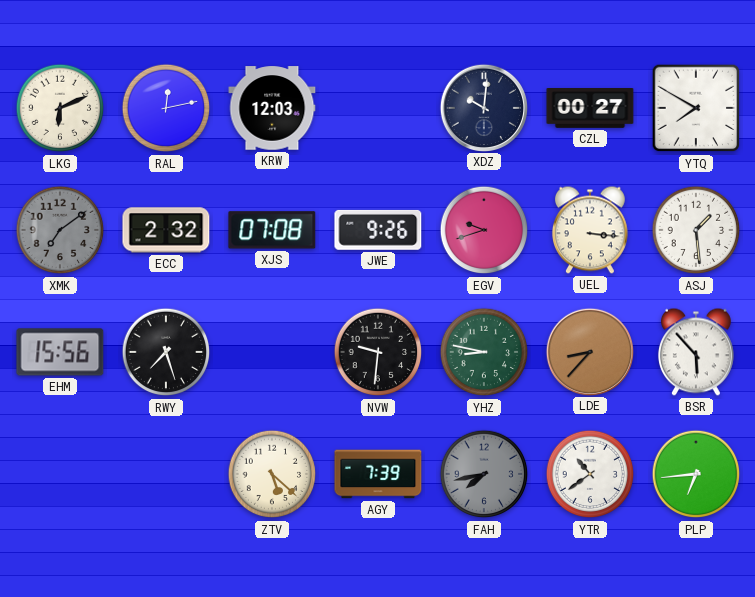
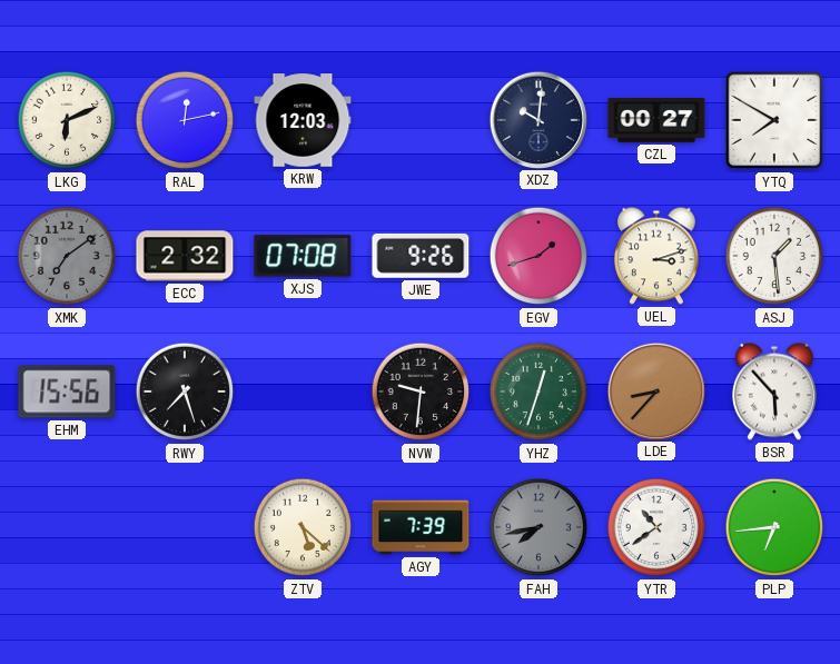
EGV: 9:42 -> 1:42
UEL: 3:16 -> 3:12
YHZ: 8:47 -> 12:33
